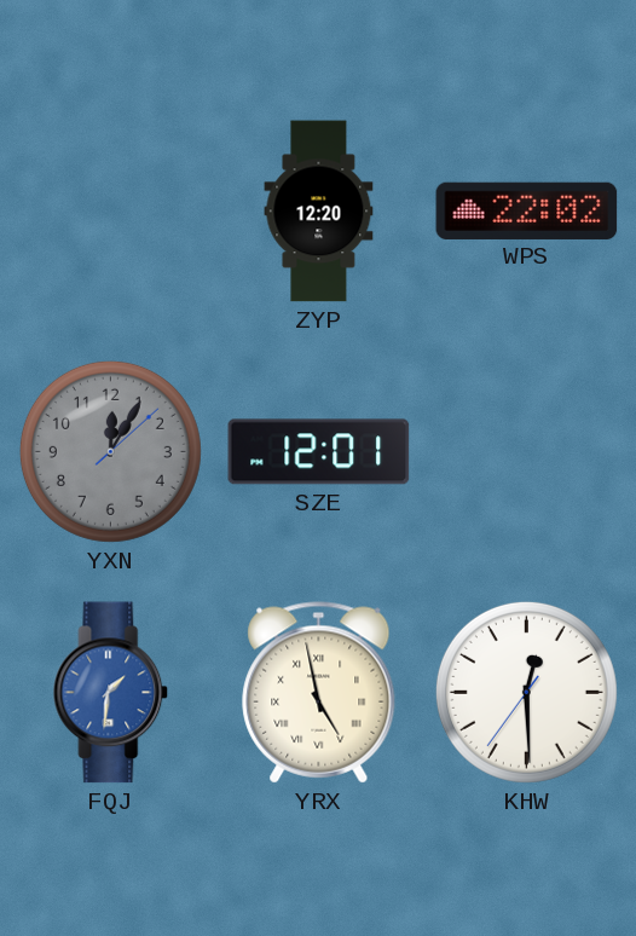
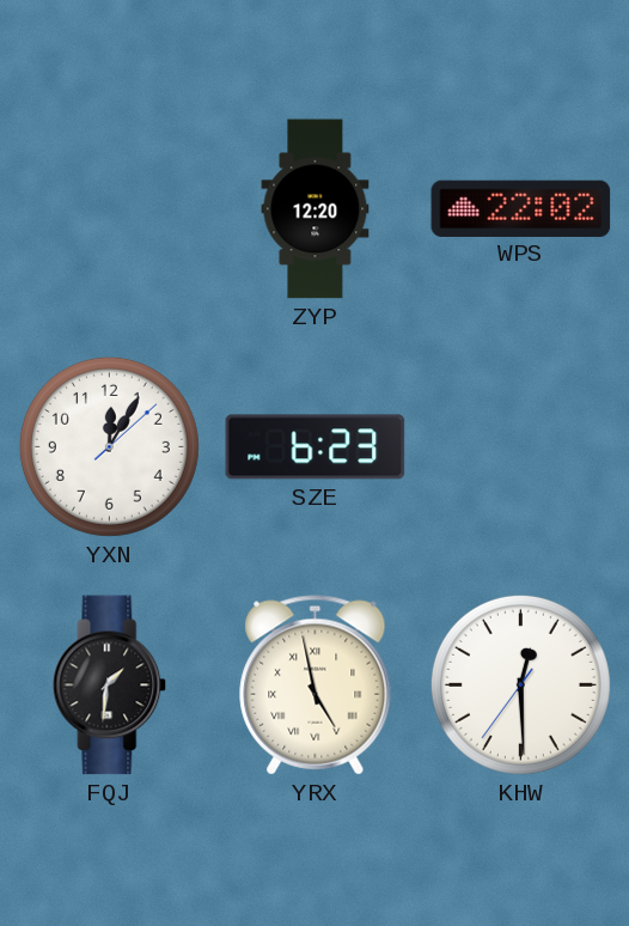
YXN dial: grey -> white
SZE: 12:01 -> 6:23
FQJ dial: blue -> black
